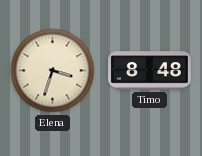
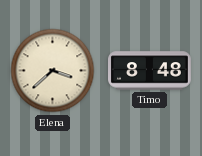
Elena: 3:33 -> 3:38
